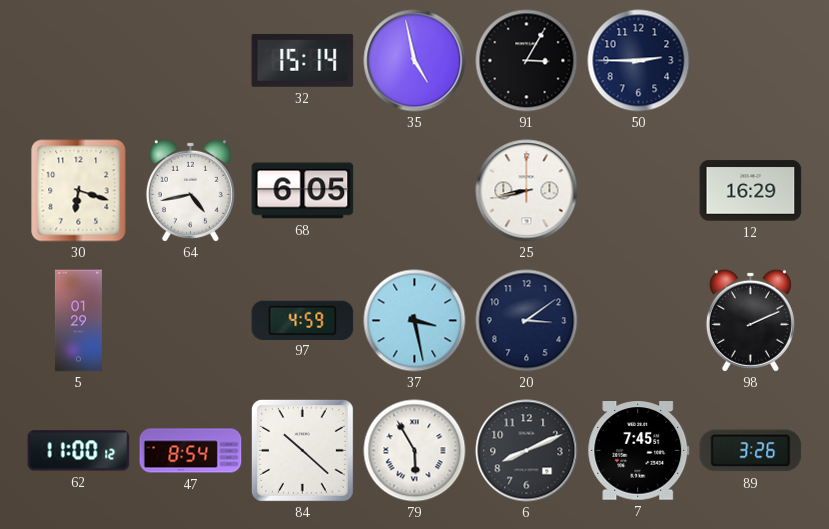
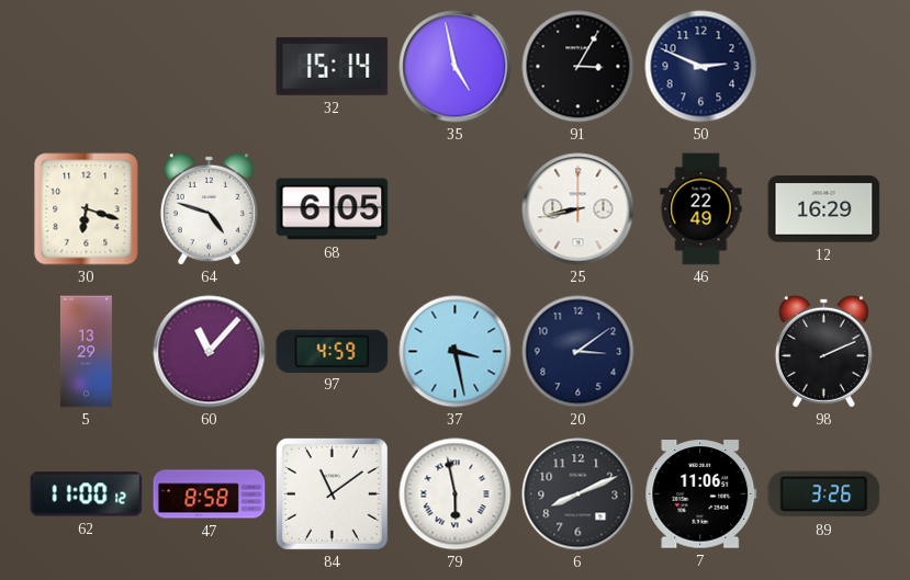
50: 2:45 -> 2:49
64: 4:43 -> 4:48
46: none -> 22:49
5: 01:29 -> 13:29
60: none -> 11:07
47: 8:54 -> 8:58
84: 10:22 -> 11:09
79: 5:55 -> 5:58
7: 7:45 -> 11:06
